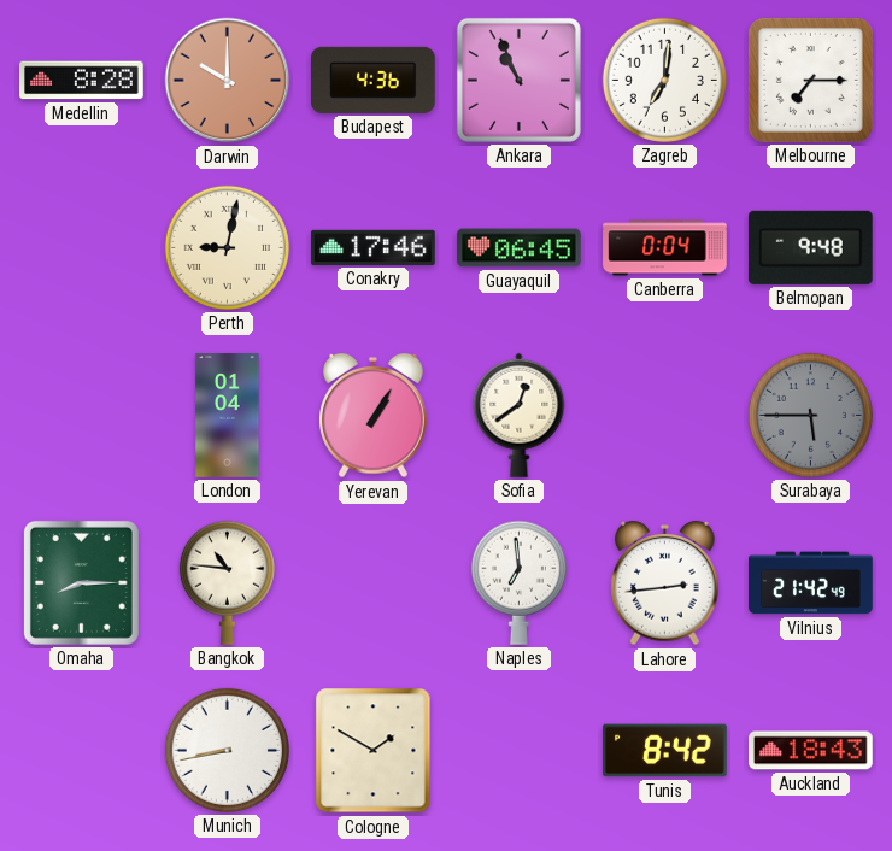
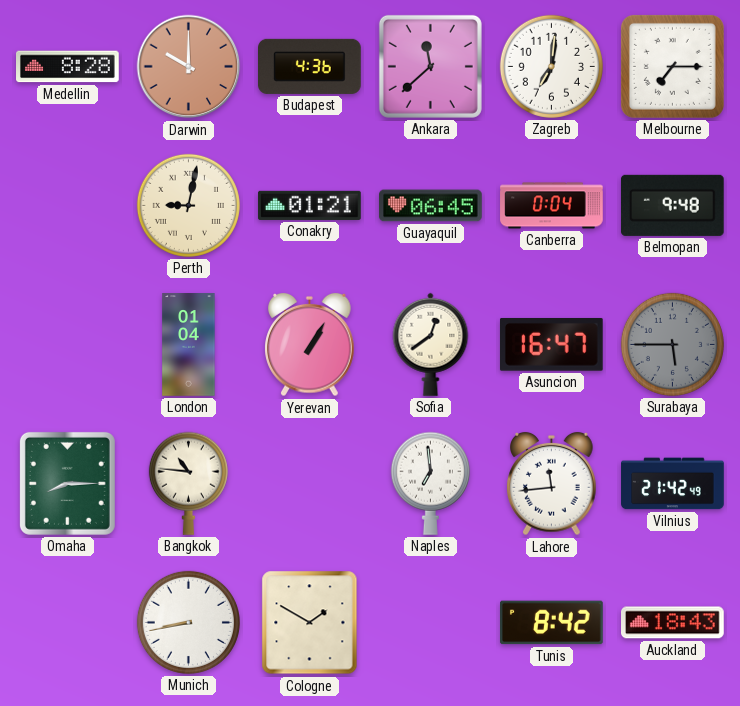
Ankara: 10:56 -> 11:38
Conakry: 17:46 -> 01:21
Asuncion: none -> 16:47
Lahore: 2:44 -> 11:44
